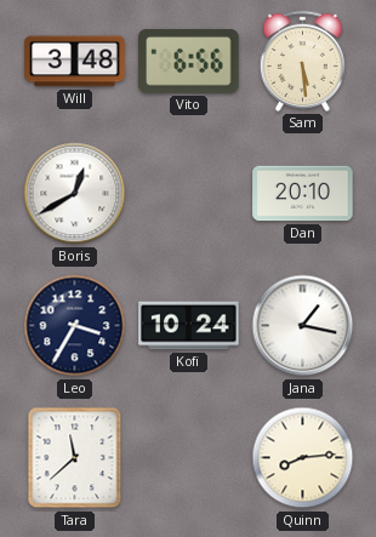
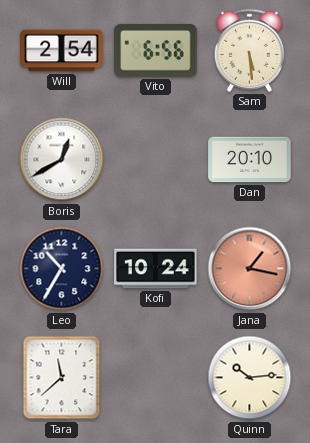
Will: 3:48 -> 2:54
Leo: 3:35 -> 10:35
Jana dial: white -> salmon
Quinn: 8:14 -> 10:14
